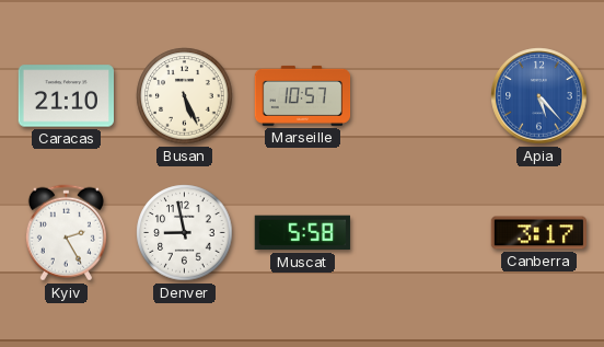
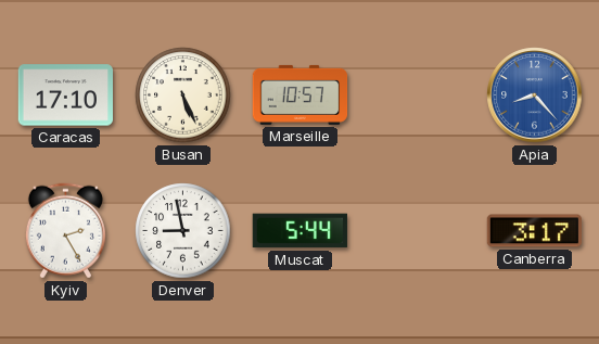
Caracas: 21:10 -> 17:10
Apia: 5:23 -> 8:23
Muscat: 5:58 -> 5:44
